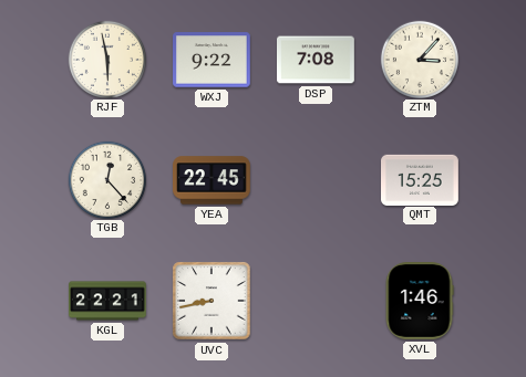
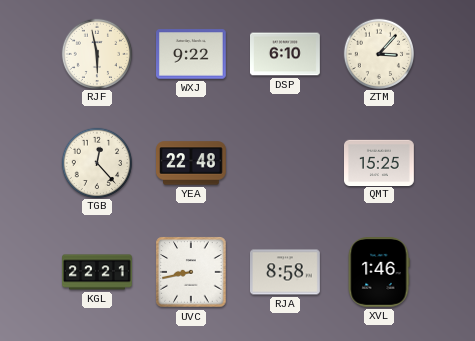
DSP: 7:08 -> 6:10
YEA: 22:45 -> 22:48
RJA: none -> 8:58
